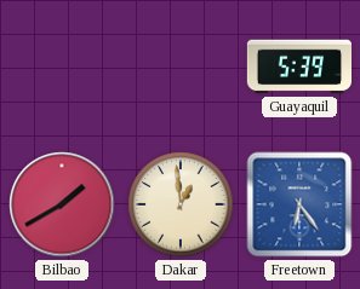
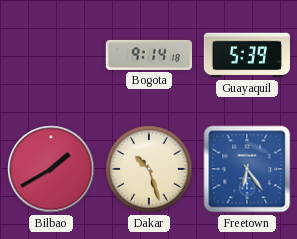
Bogota: none -> 9:14
Dakar: 12:59 -> 10:27
